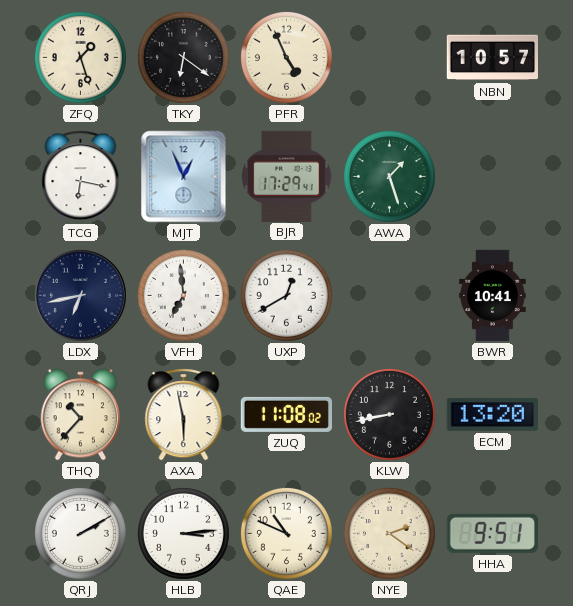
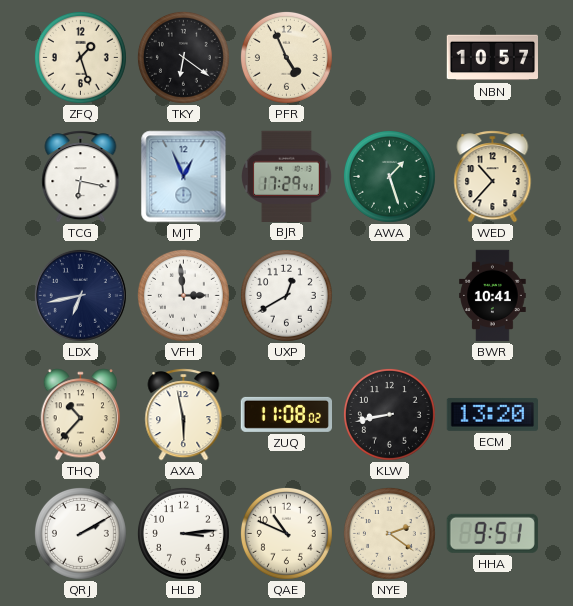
WED: none -> 10:37
VFH: 6:59 -> 2:59
